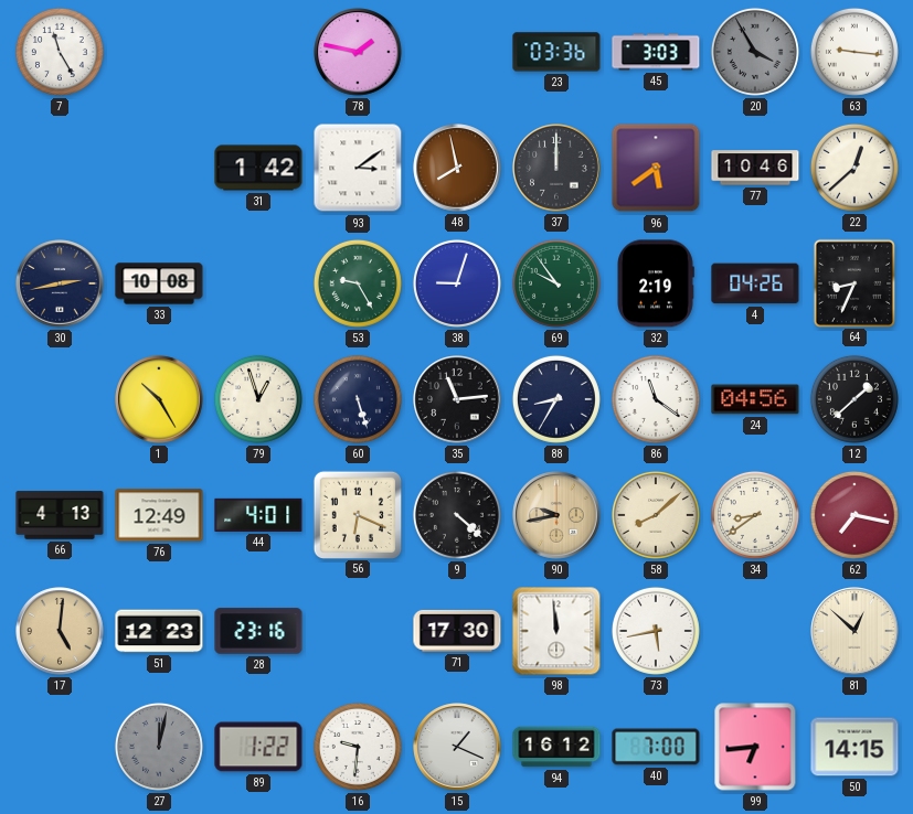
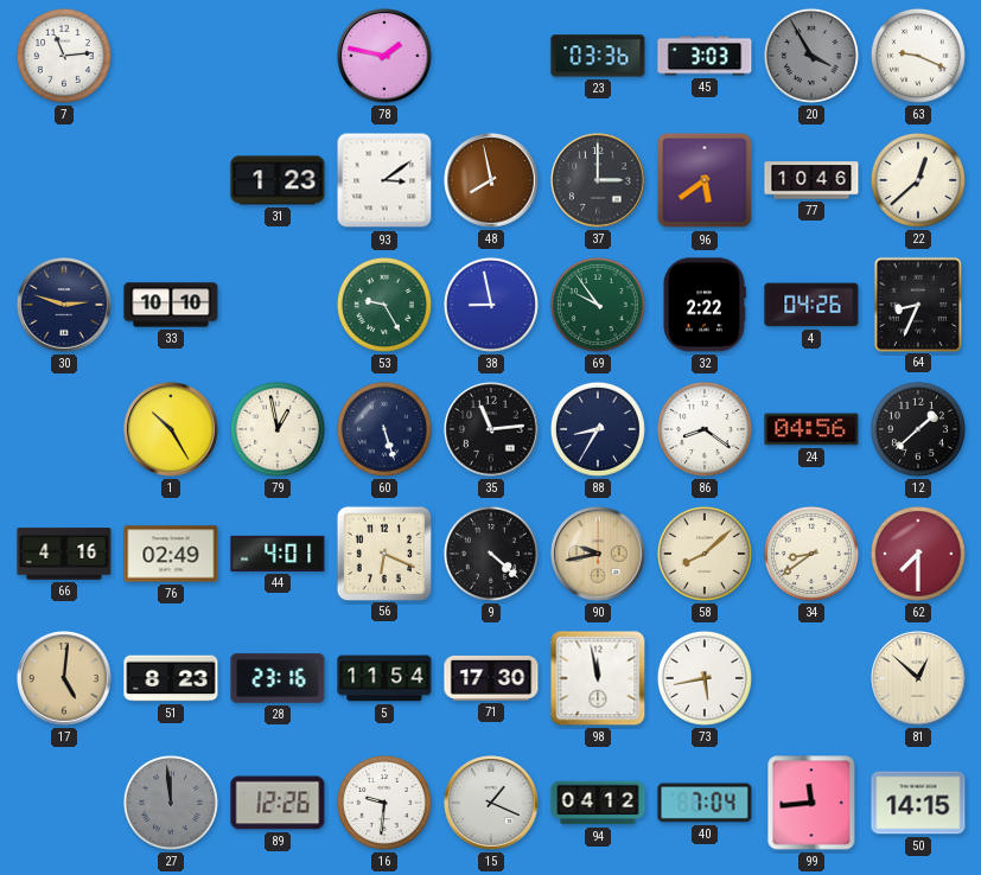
7: 11:25 -> 11:14
63: 9:16 -> 9:19
31: 1:42 -> 1:23
37: 12:00 -> 3:00
30: 2:43 -> 2:48
33: 10:08 -> 10:10
38: 9:03 -> 8:58
32: 2:19 -> 2:22
79: 12:57 -> 12:58
86: 11:21 -> 8:21
66: 4:13 -> 4:16
76: 12:49 -> 02:49
62: 7:17 -> 7:30
51: 12:23 -> 8:23
5: none -> 11:54
98: 11:59 -> 11:58
27: 12:02 -> 11:59
89: 1:22 -> 12:26
94: 16:12 -> 04:12
40: 7:00 -> 7:04
99: 6:44 -> 11:44
